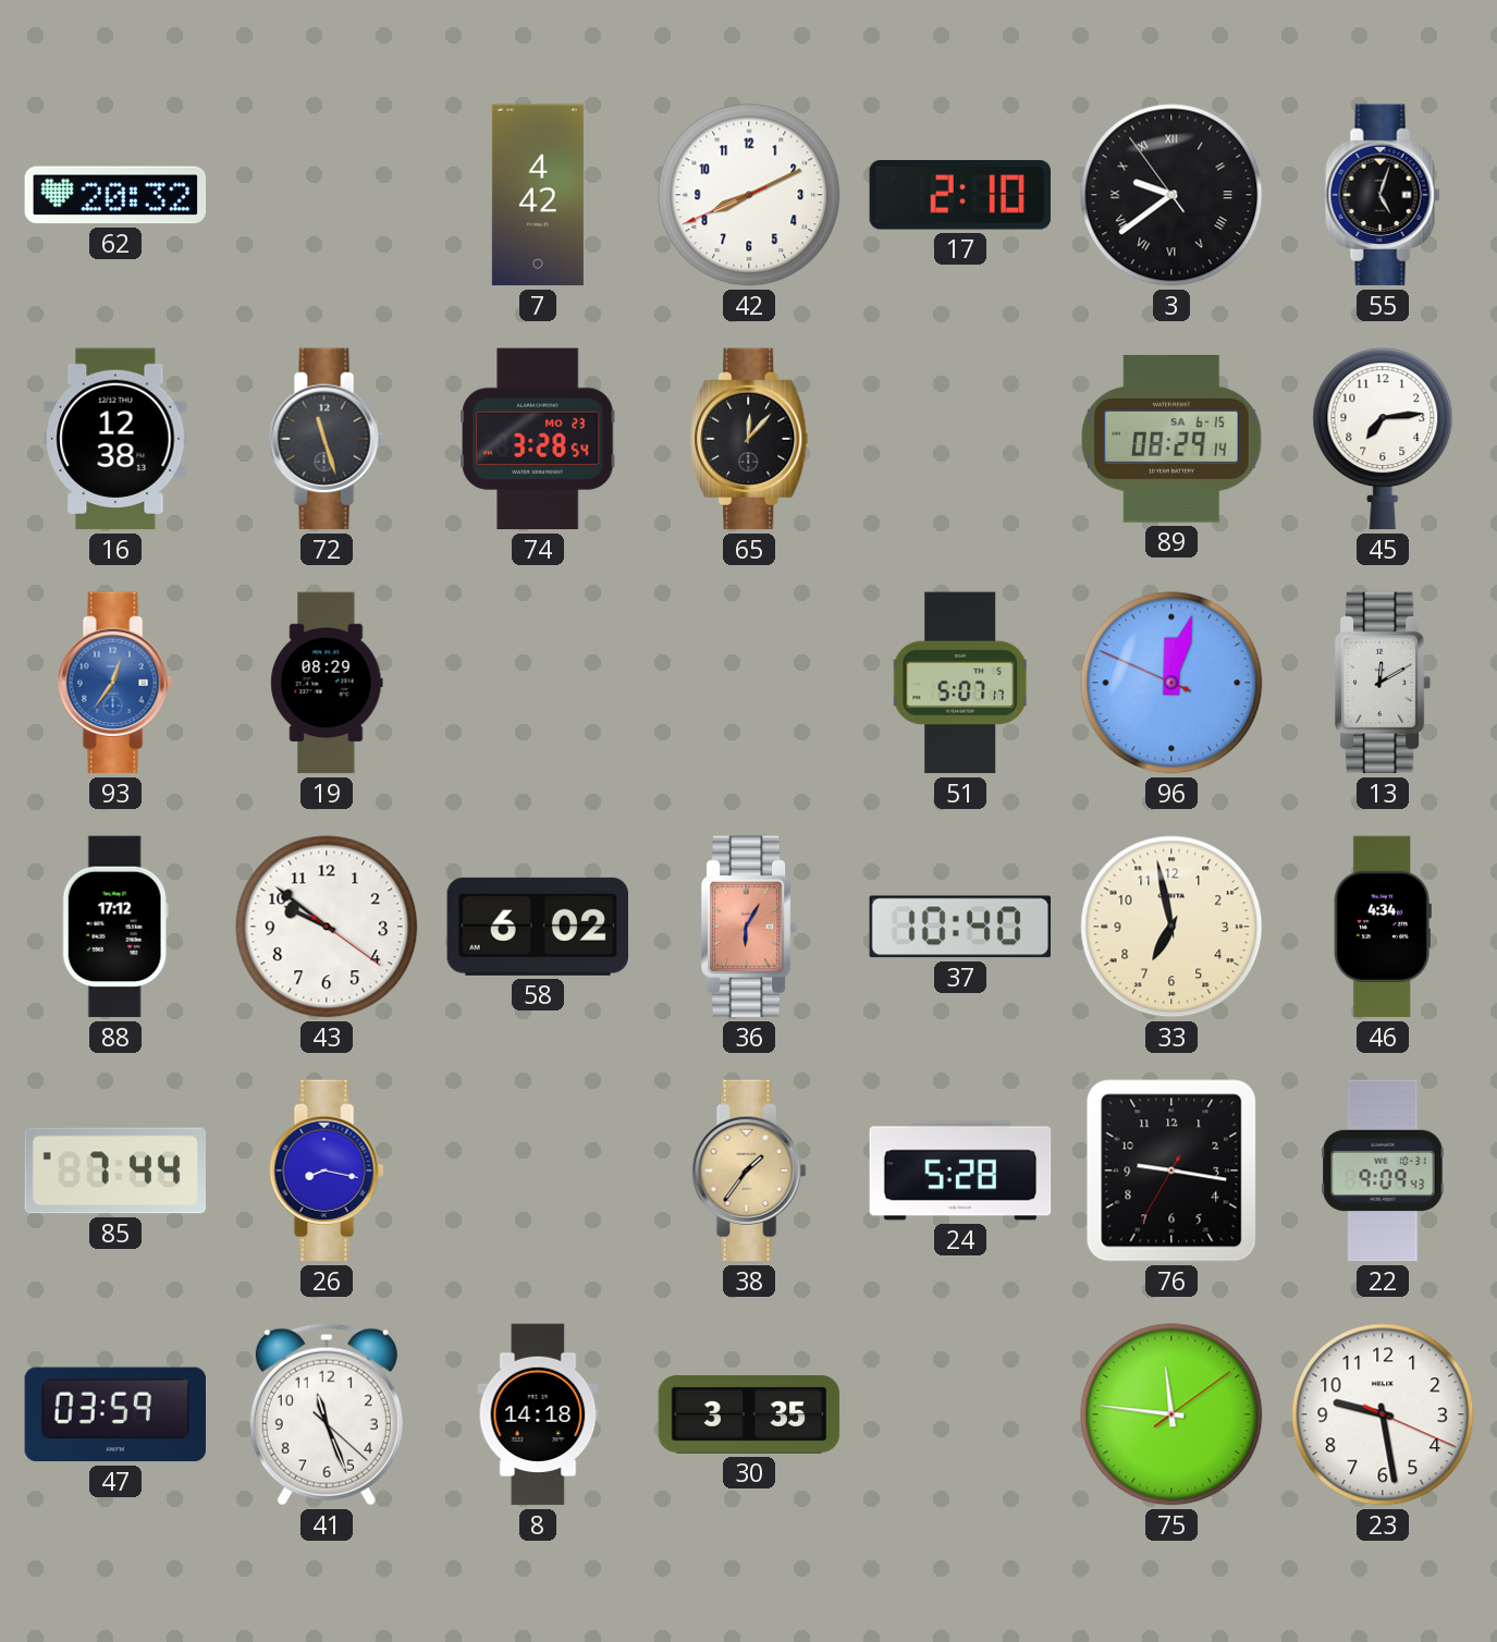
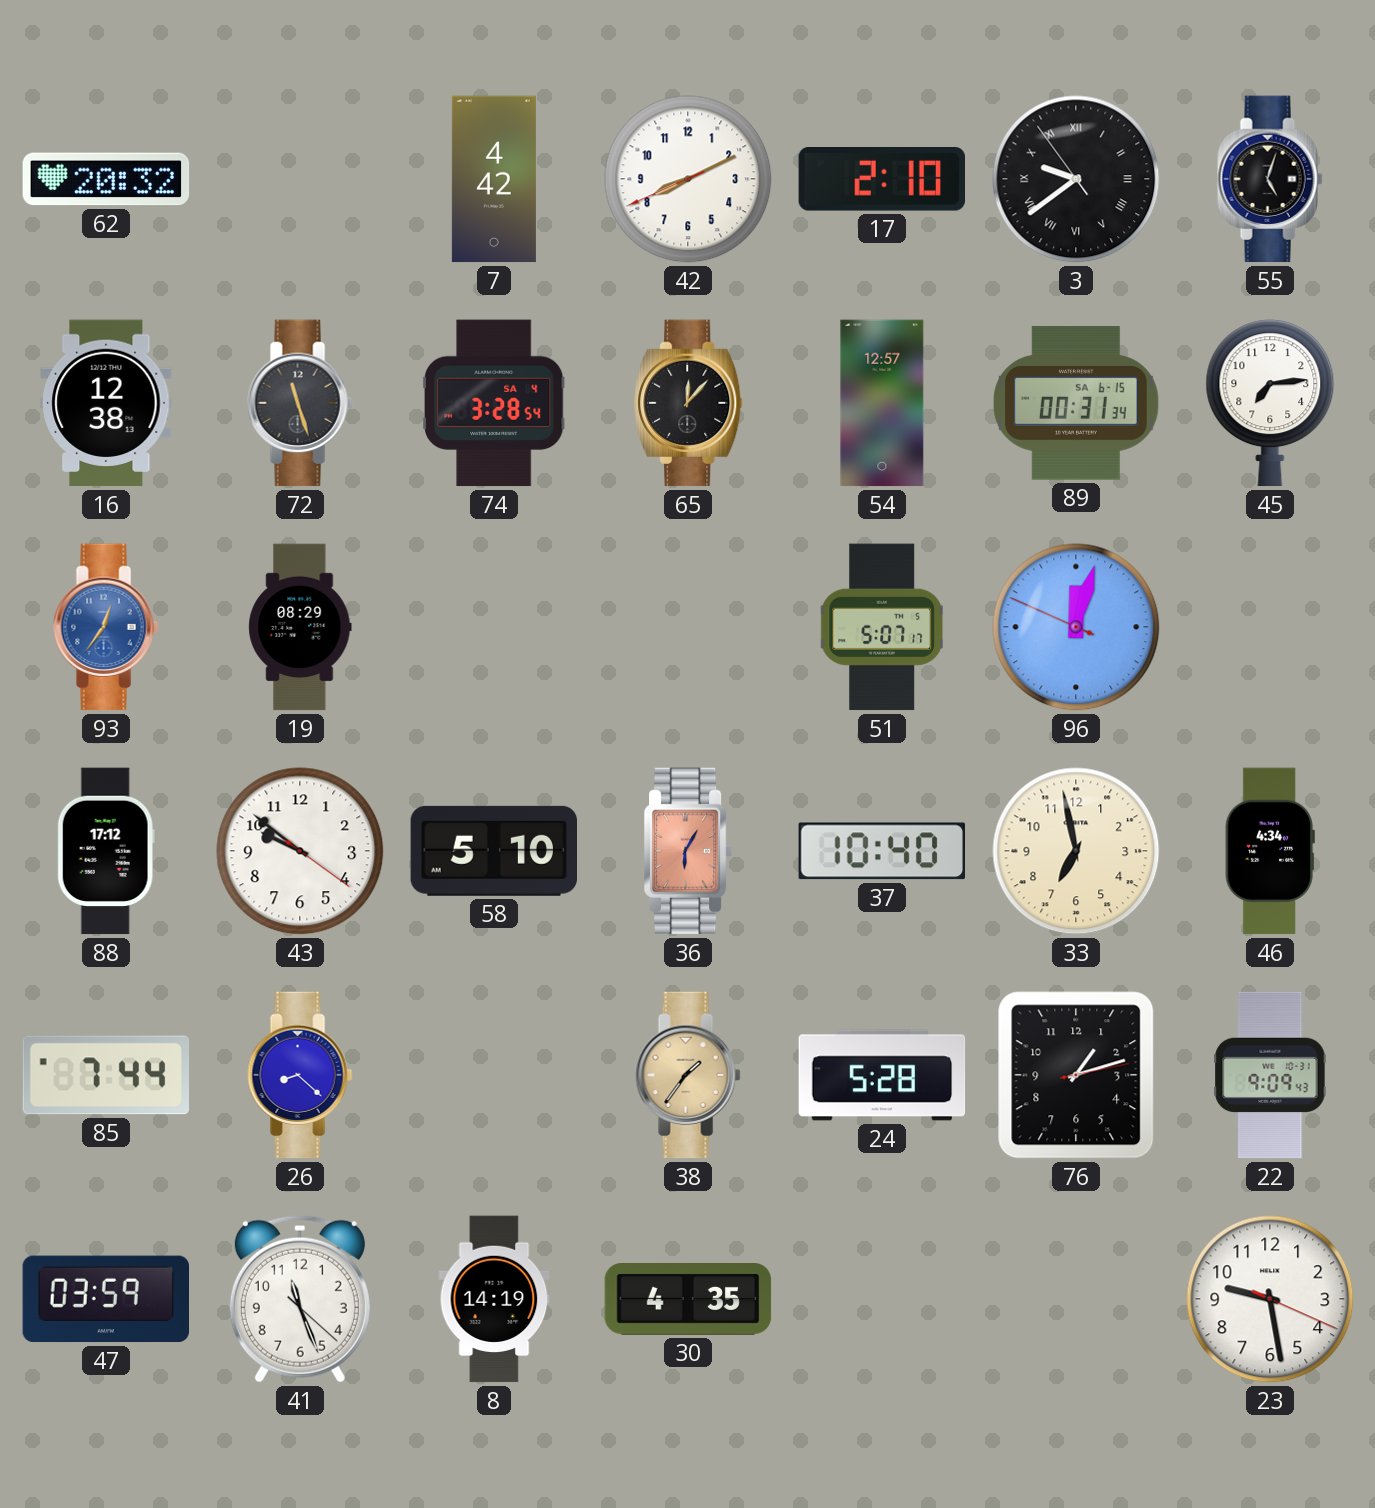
74 date: MO 23 -> SA 4
54: none -> 12:57
89: 08:29 -> 00:31
13: 12:10 -> none
58: 6:02 -> 5:10
26: 8:17 -> 8:22
76: 9:16 -> 1:12
8: 14:18 -> 14:19
30: 3:35 -> 4:35
75: 11:46 -> none
